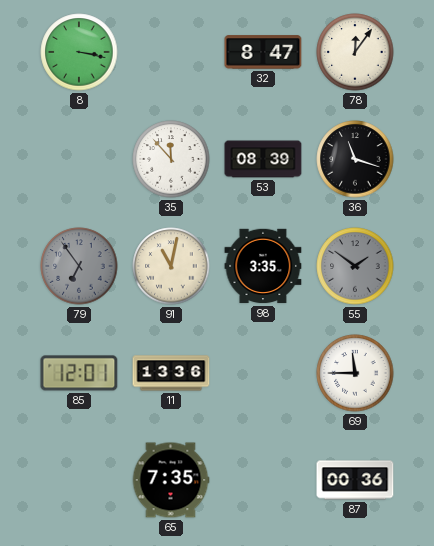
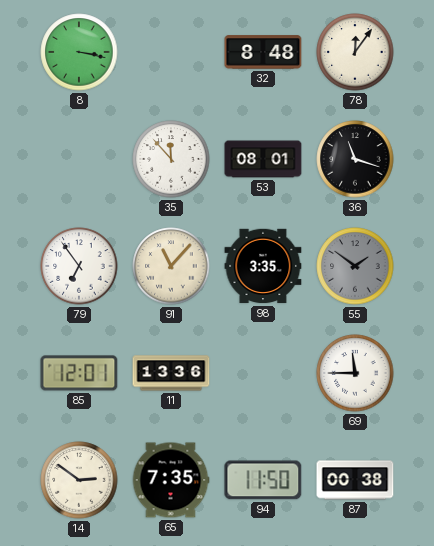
32: 8:47 -> 8:48
53: 08:39 -> 08:01
79 dial: grey -> white
91: 11:02 -> 11:07
14: none -> 2:51
94: none -> 11:50
87: 00:36 -> 00:38
